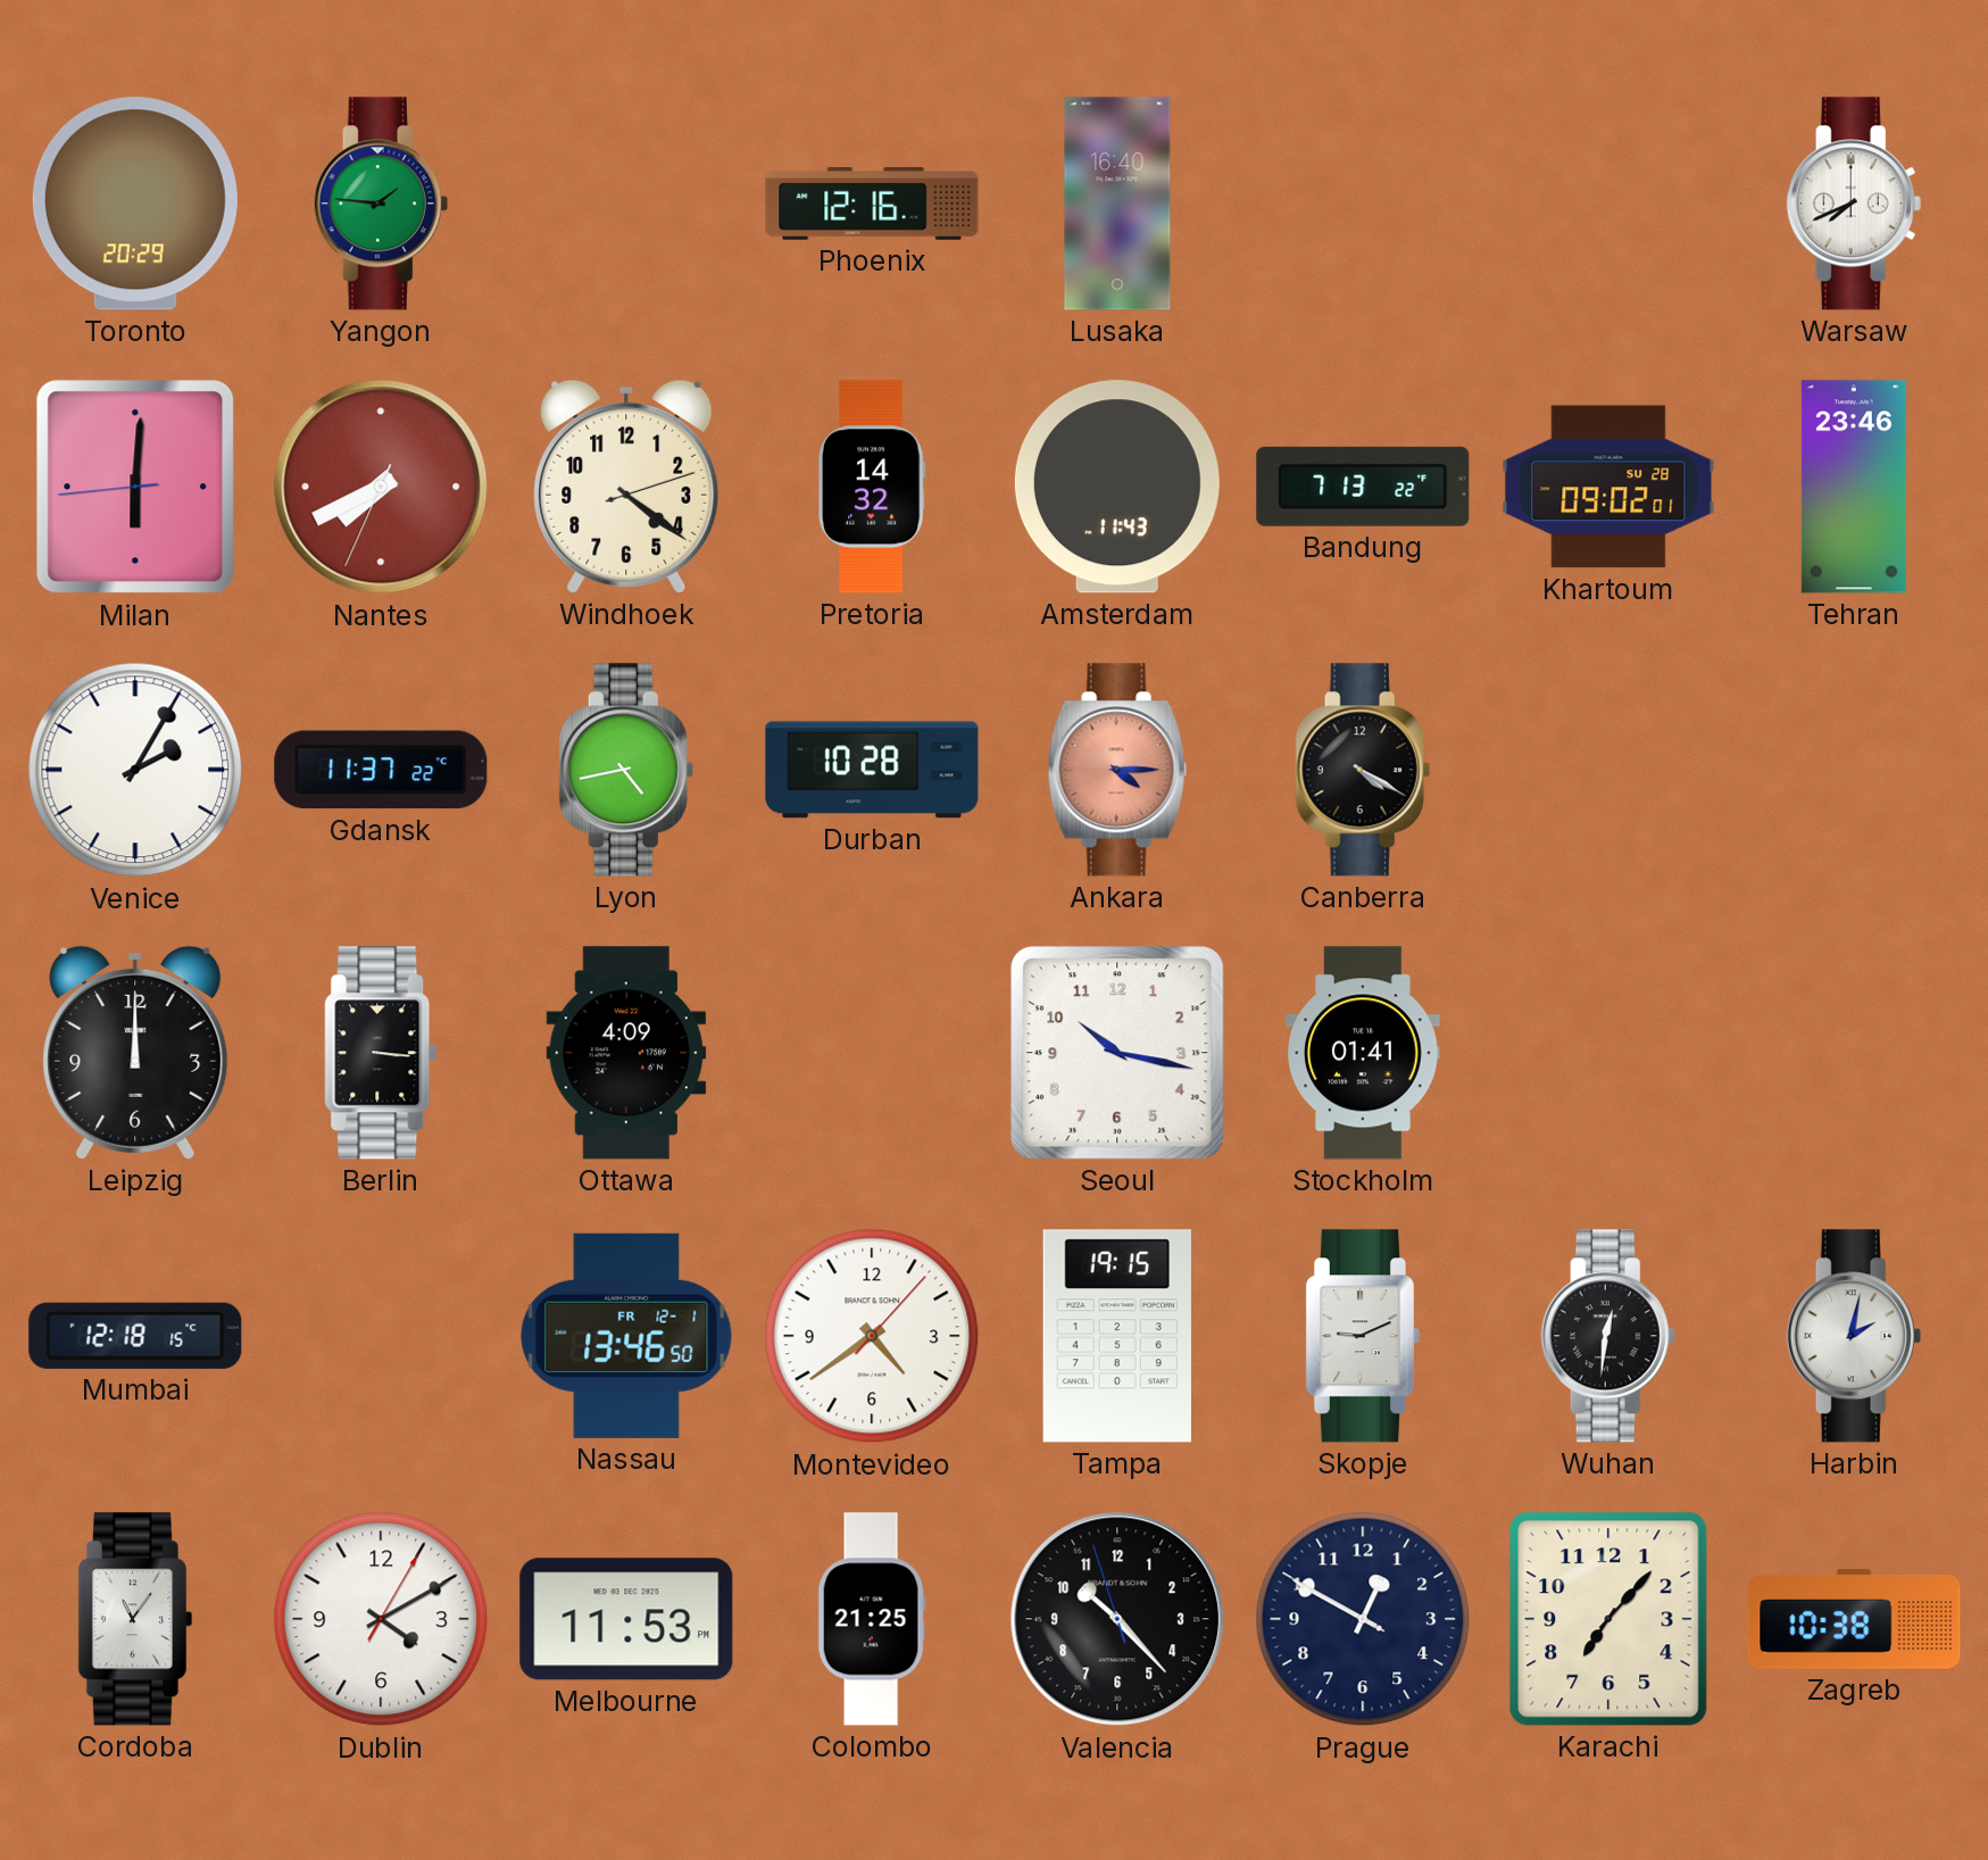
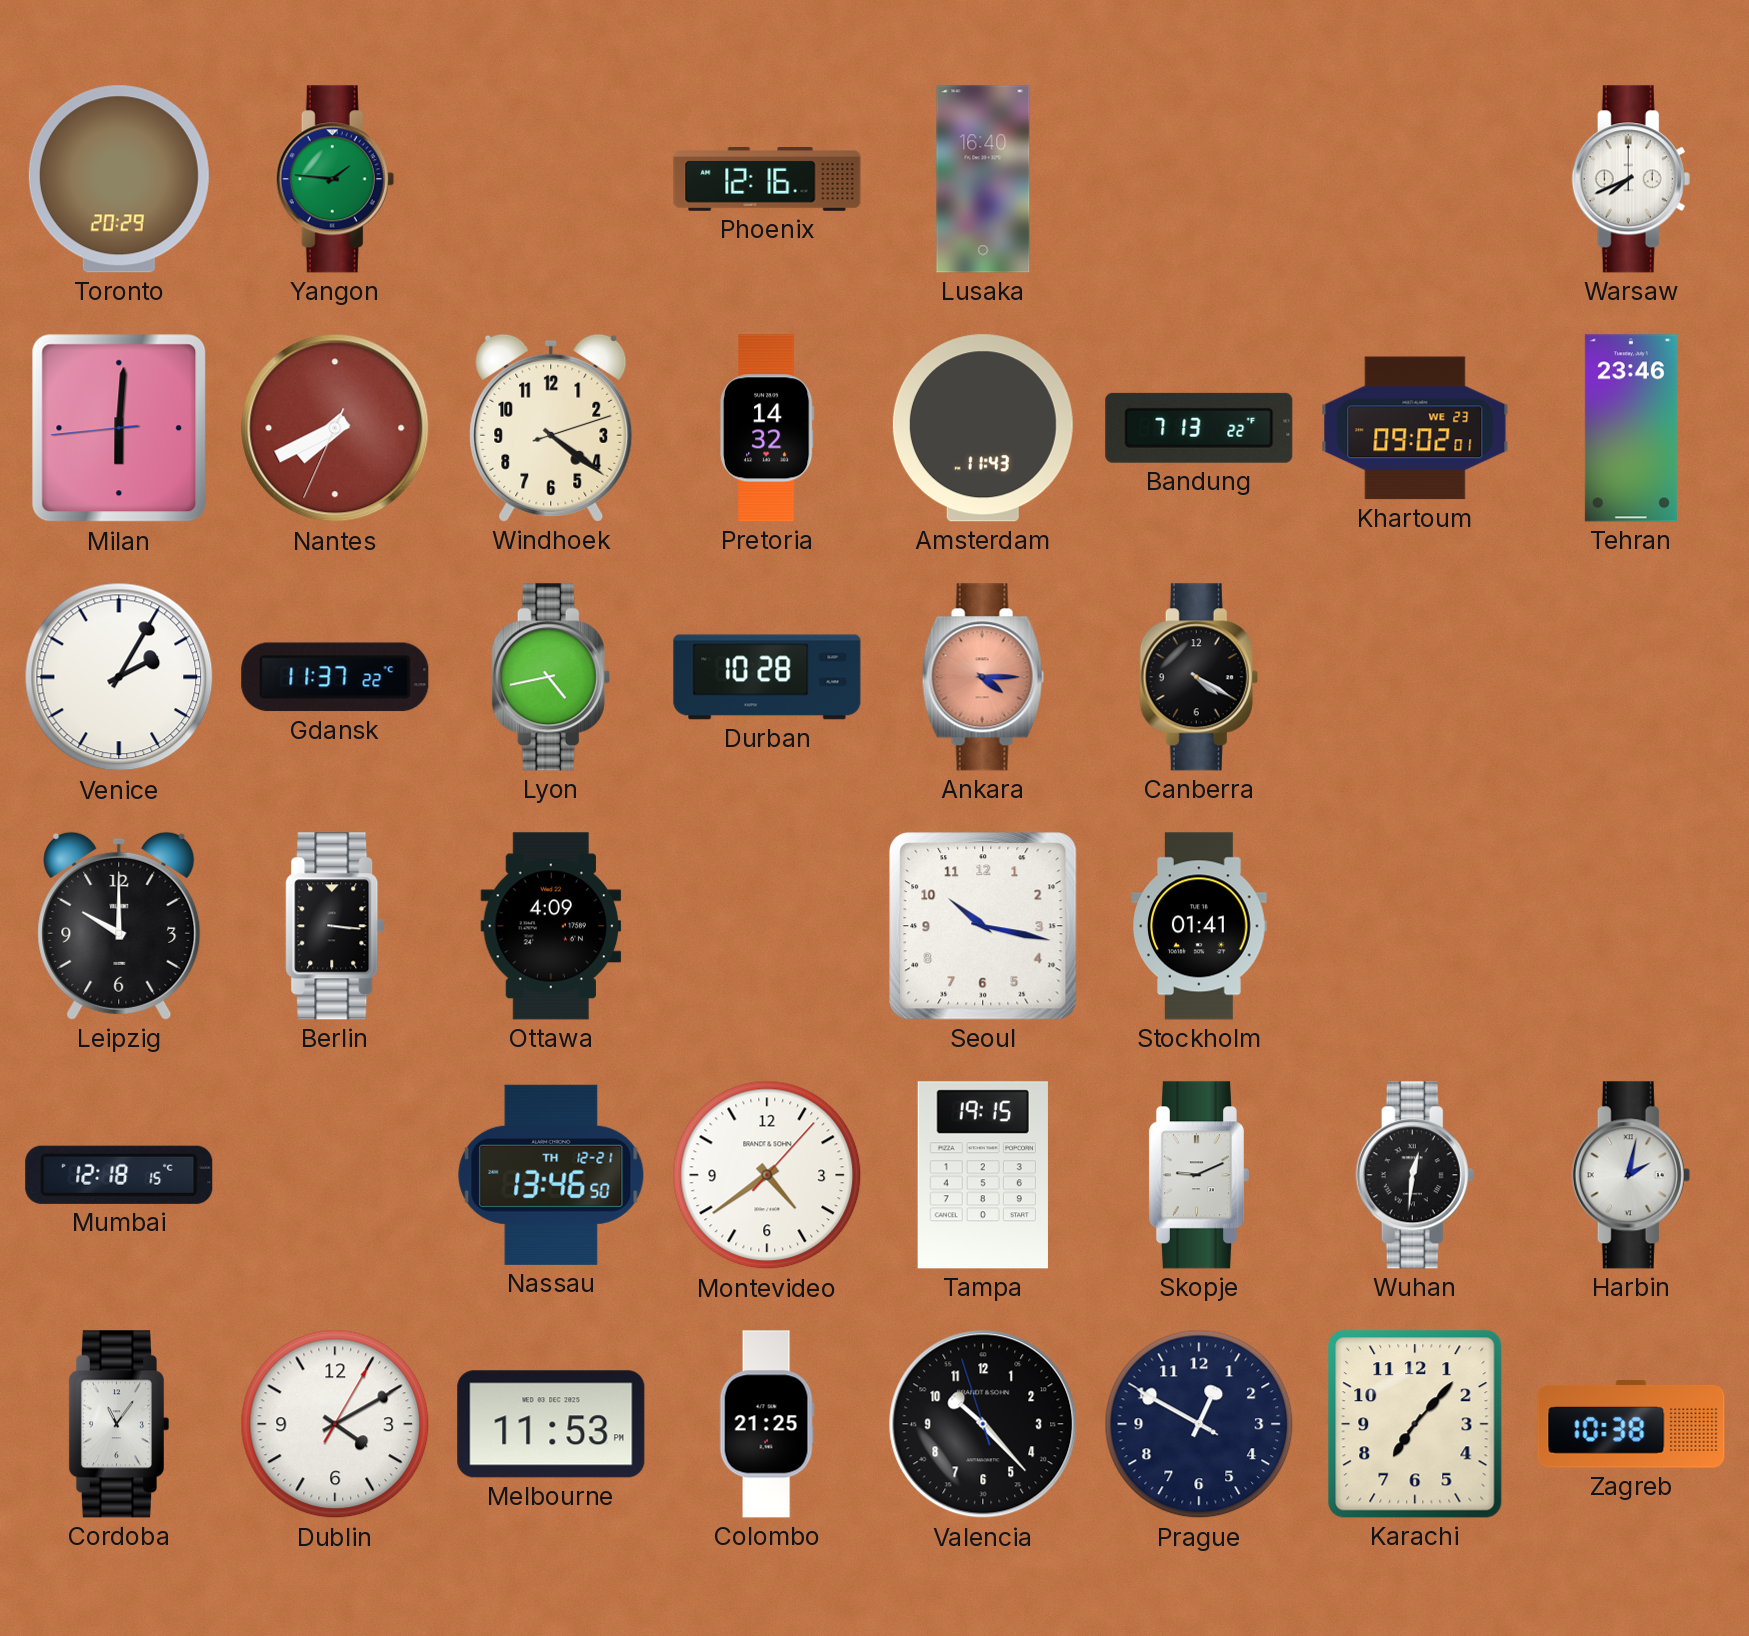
Khartoum date: SU 28 -> WE 23
Leipzig: 12:00 -> 10:00
Nassau date: FR 12-1 -> TH 12-21
